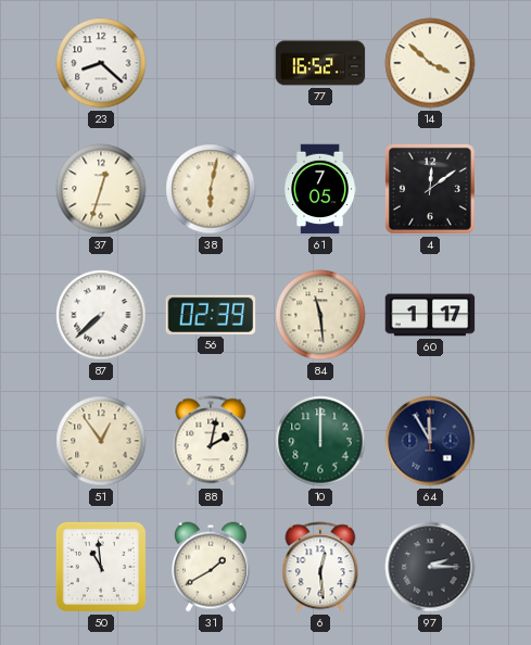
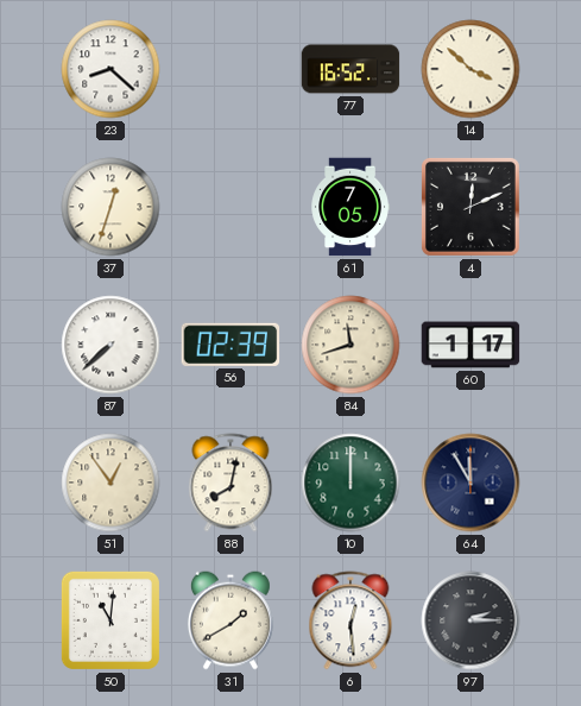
38: 6:02 -> none
4: 12:09 -> 12:11
84: 11:29 -> 11:42
88: 2:02 -> 8:02
50: 10:59 -> 11:01
